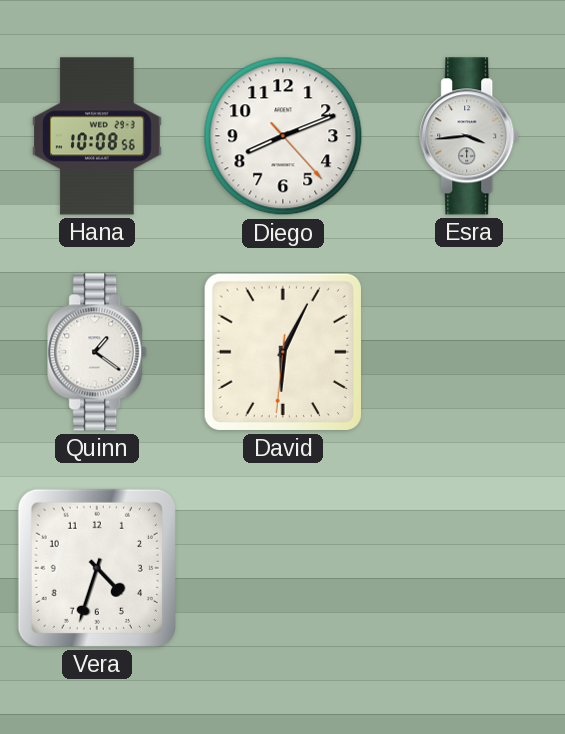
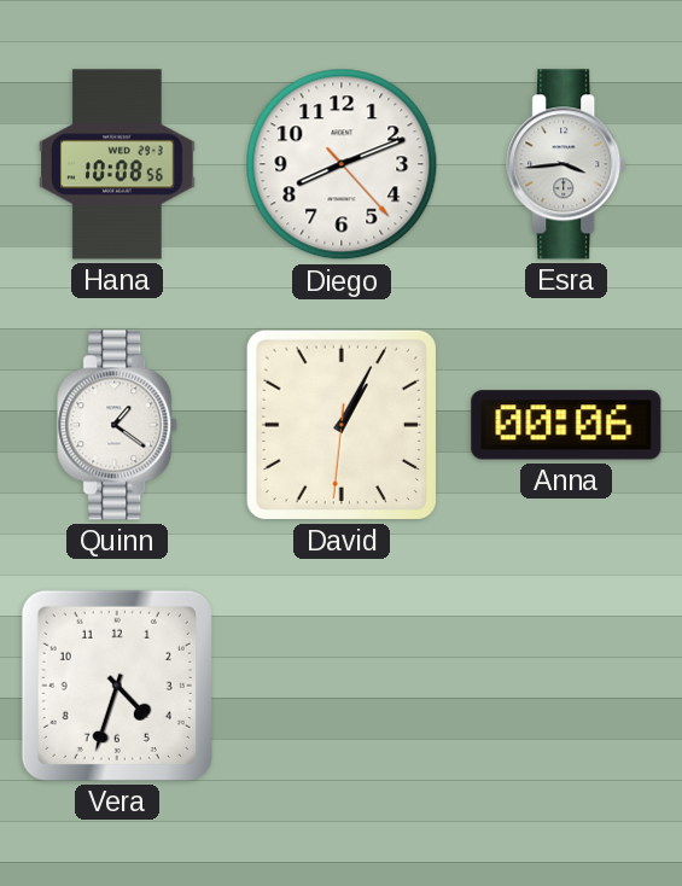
David: 6:04 -> 1:04
Anna: none -> 00:06
